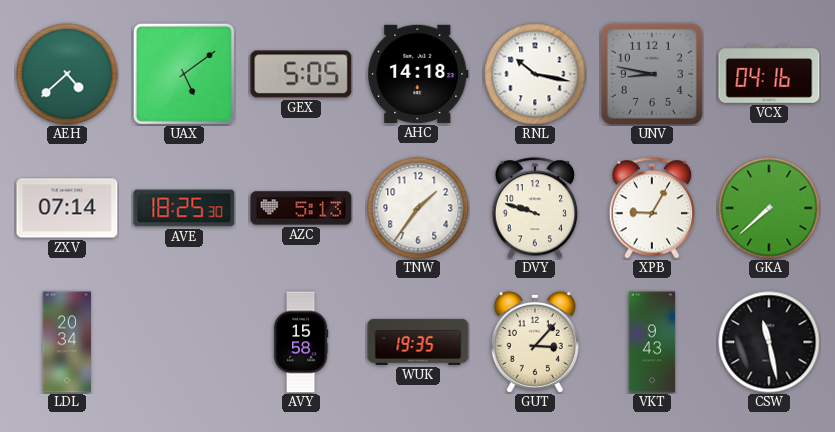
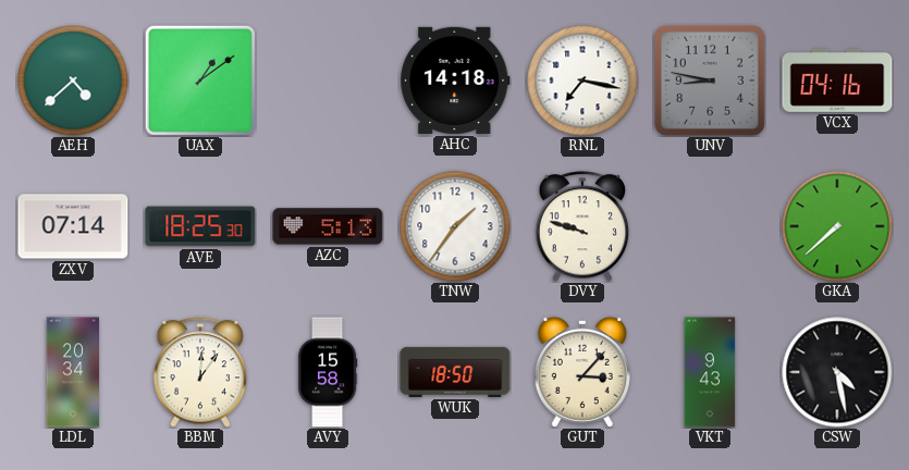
UAX: 5:09 -> 1:09
GEX: 5:05 -> none
RNL: 10:17 -> 7:17
XPB: 9:05 -> none
BBM: none -> 12:06
WUK: 19:35 -> 18:50
CSW: 11:28 -> 4:28
